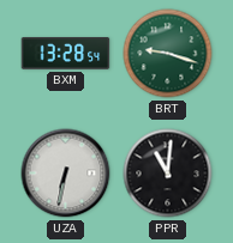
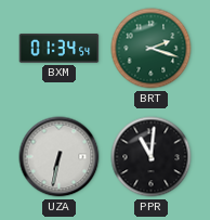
BXM: 13:28 -> 01:34
BRT: 9:18 -> 2:18
